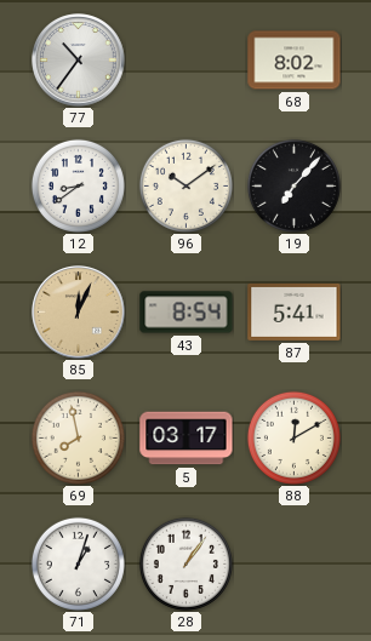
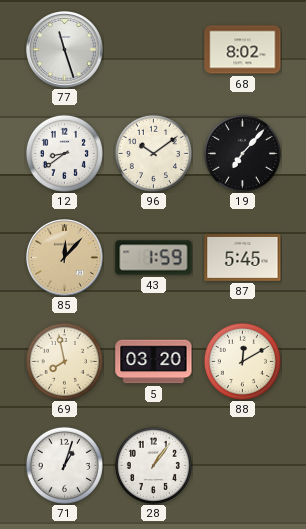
77: 10:36 -> 11:27
85: 12:04 -> 12:07
43: 8:54 -> 1:59
87: 5:41 -> 5:45
5: 03:17 -> 03:20
